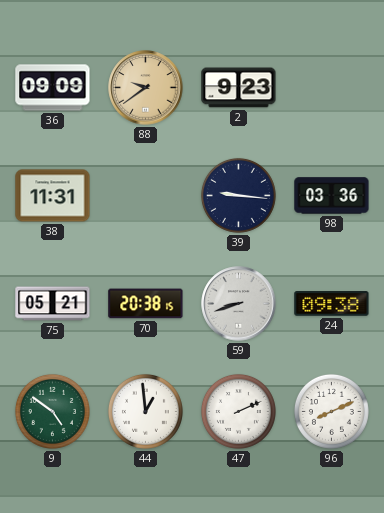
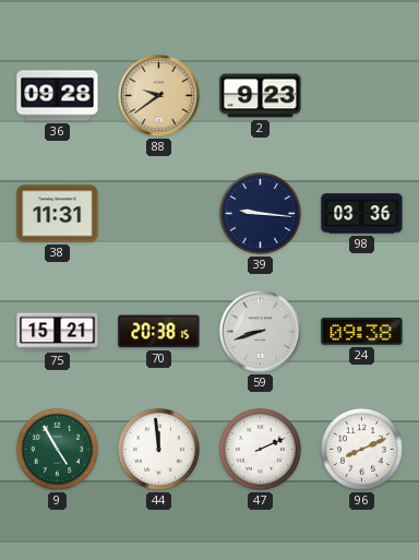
36: 09:09 -> 09:28
75: 05:21 -> 15:21
9: 4:51 -> 4:55
44: 12:59 -> 11:59
